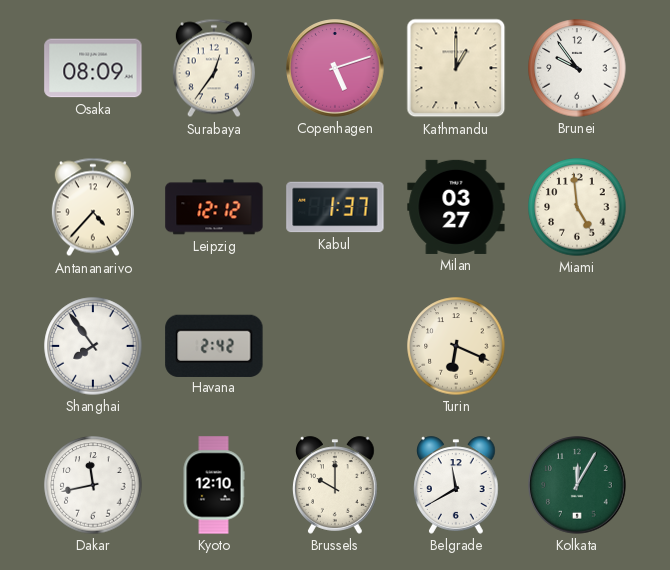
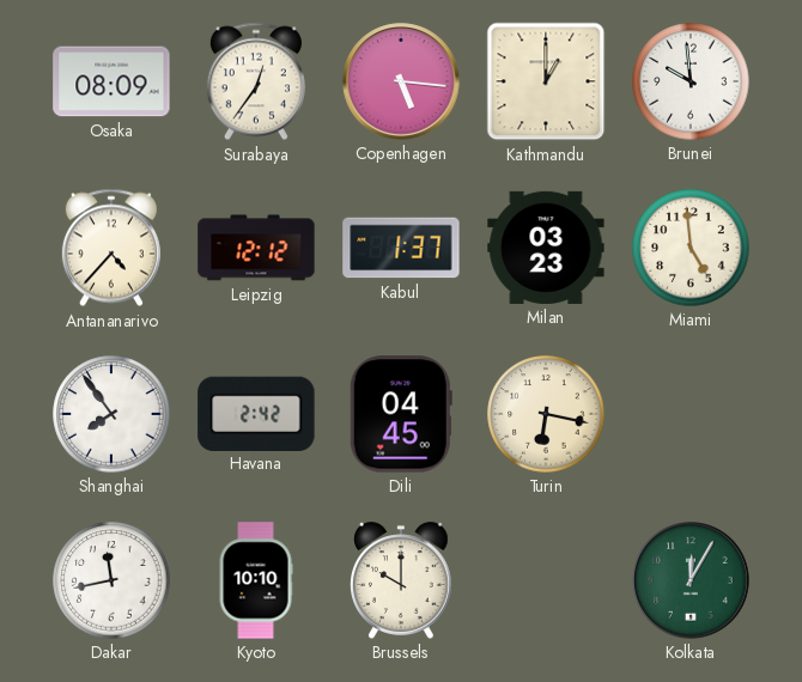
Copenhagen: 5:12 -> 5:16
Brunei: 9:54 -> 9:59
Milan: 03:27 -> 03:23
Dili: none -> 04:45
Turin: 6:19 -> 6:17
Kyoto: 12:10 -> 10:10
Belgrade: 11:40 -> none
